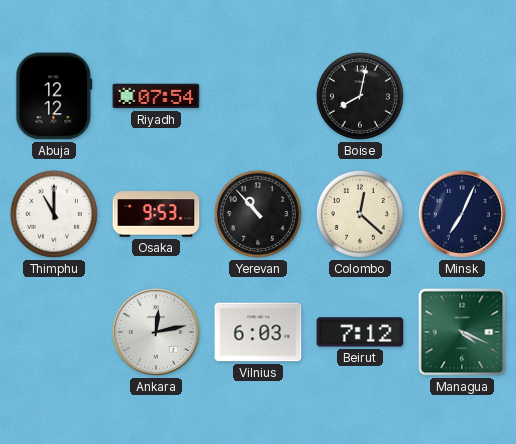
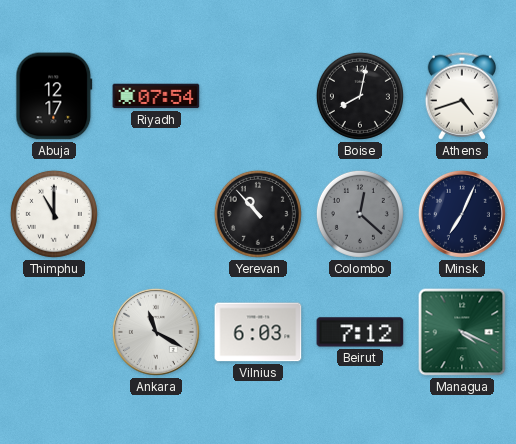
Abuja: 12:12 -> 12:17
Athens: none -> 4:42
Osaka: 9:53 -> none
Colombo dial: cream -> grey
Ankara: 12:13 -> 11:20
